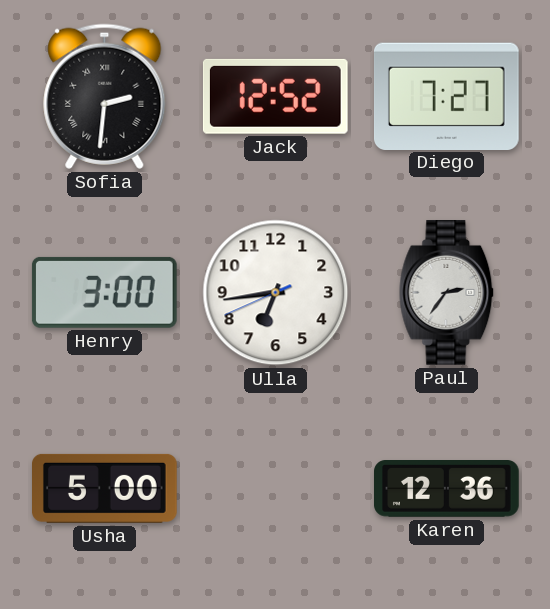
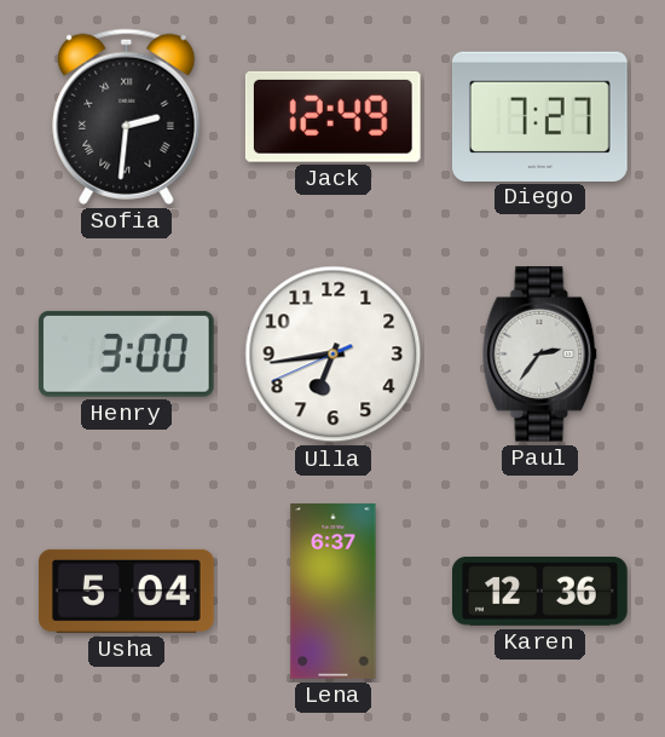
Jack: 12:52 -> 12:49
Usha: 5:00 -> 5:04
Lena: none -> 6:37
